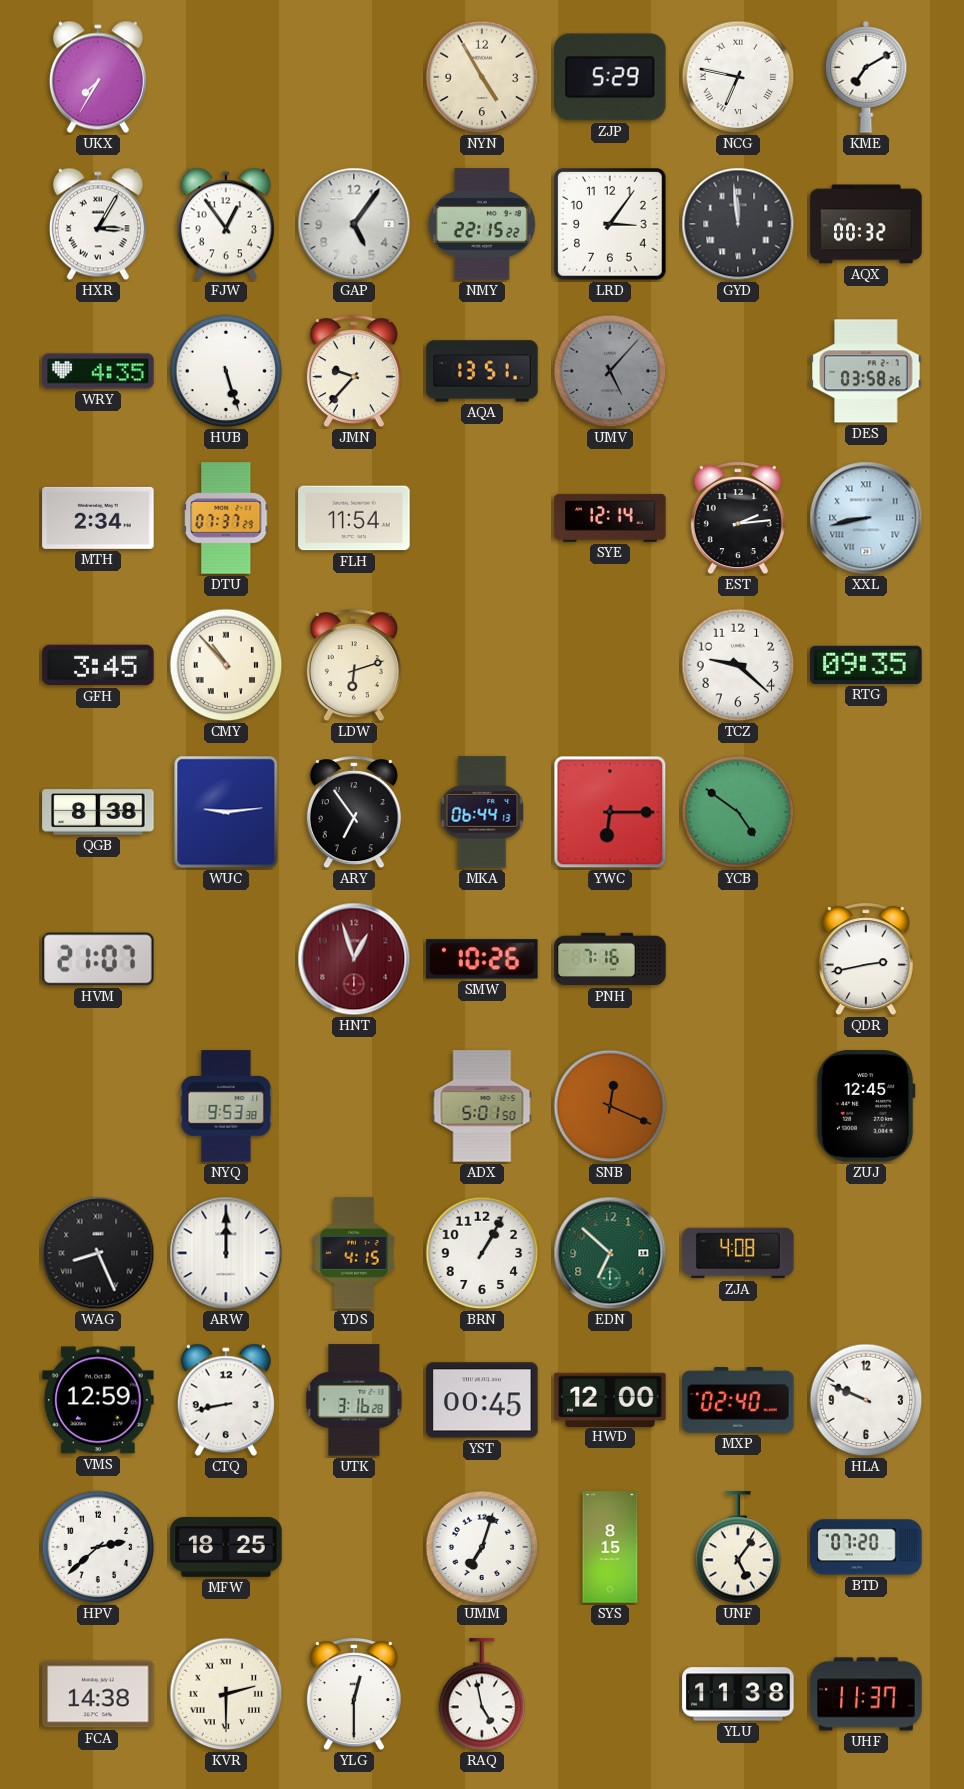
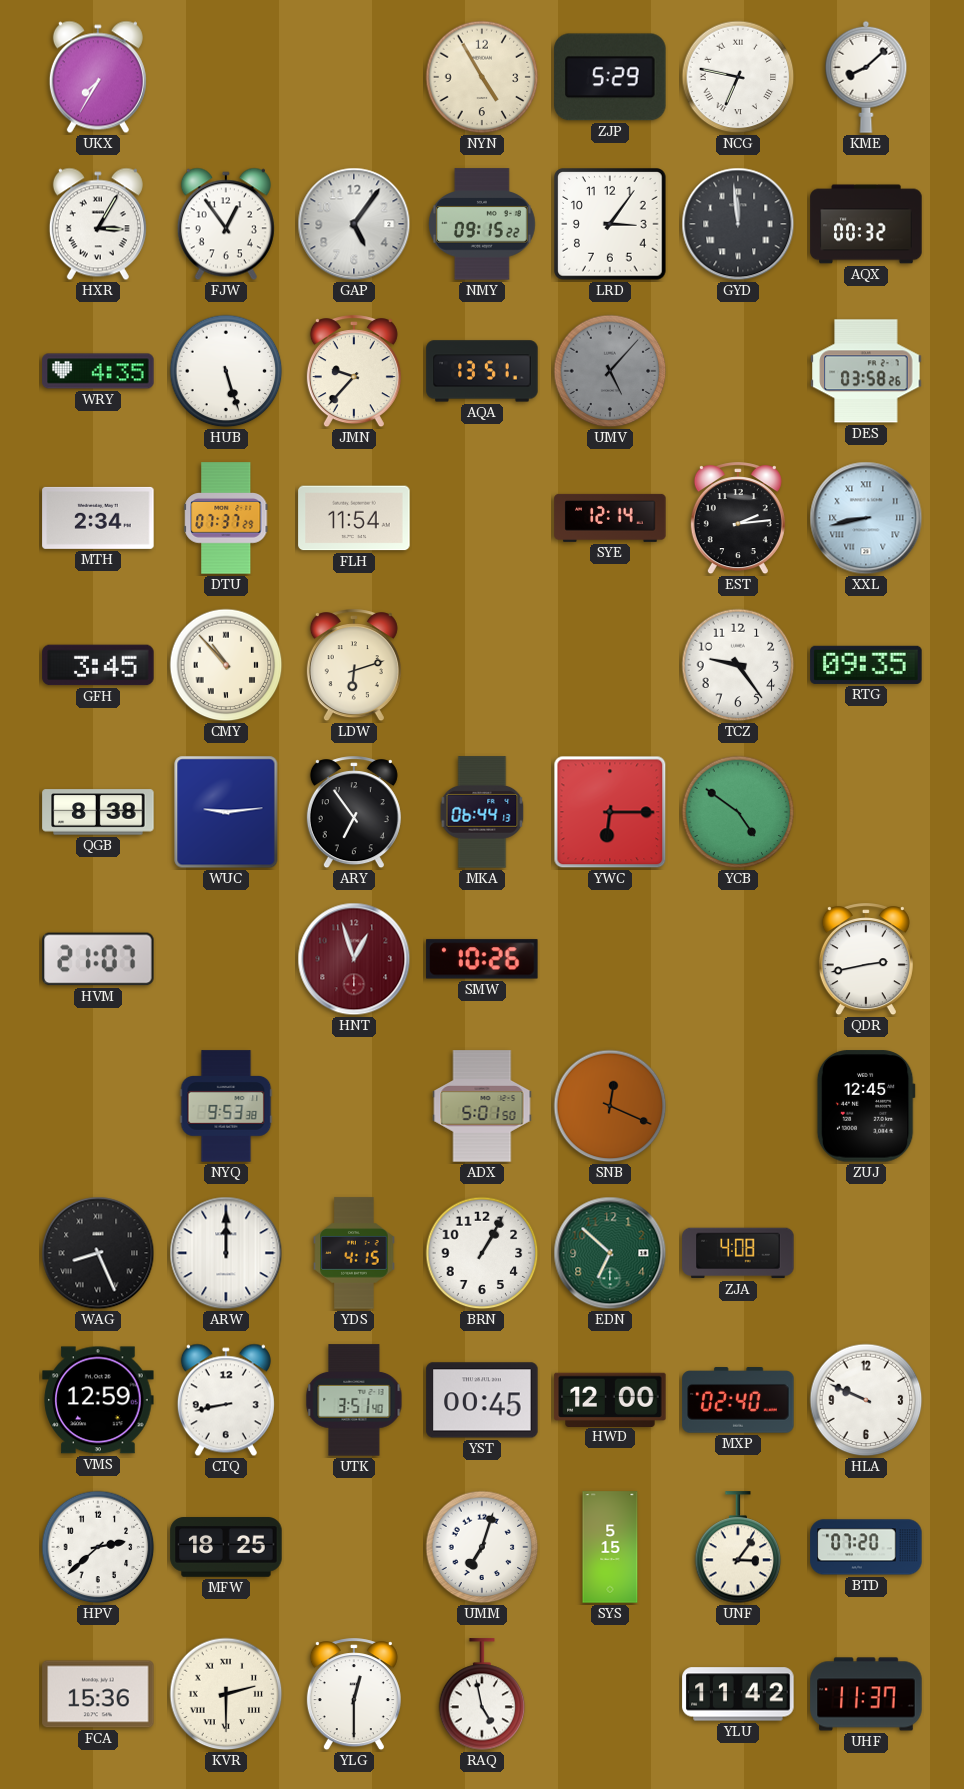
KME: 7:10 -> 8:08
NMY: 22:15 -> 09:15
TCZ: 9:22 -> 9:24
PNH: 7:16 -> none
UTK: 3:16 -> 3:51
SYS: 8:15 -> 5:15
UNF: 5:06 -> 3:06
FCA: 14:38 -> 15:36
YLU: 11:38 -> 11:42
